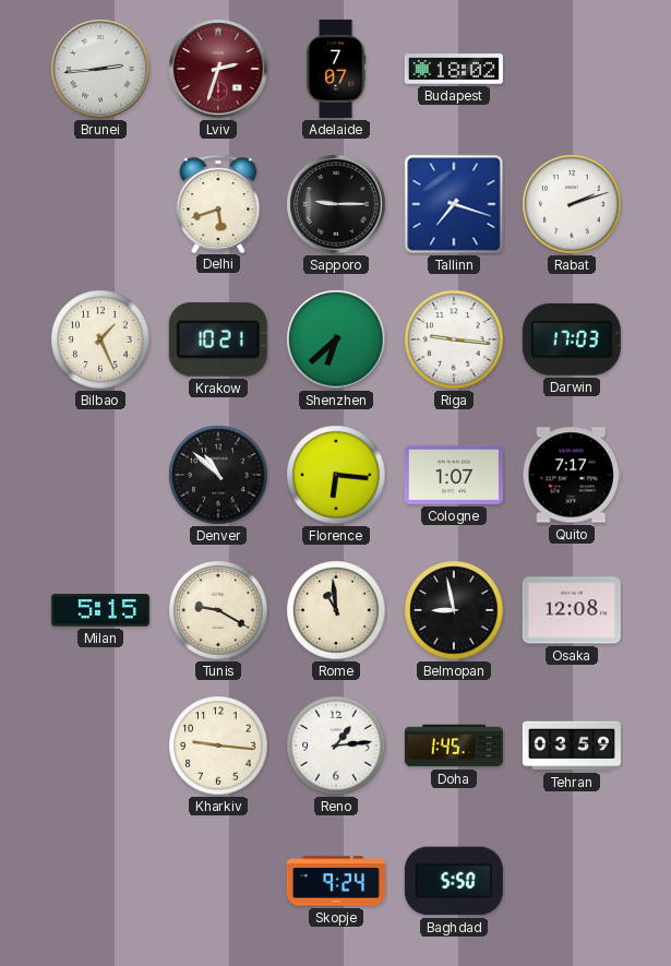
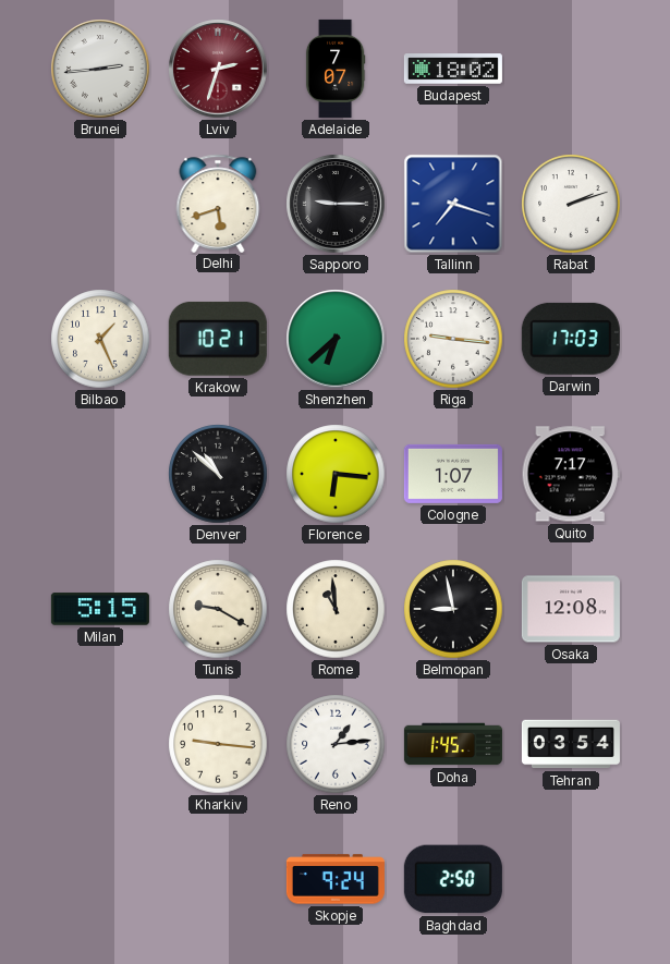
Tehran: 03:59 -> 03:54
Baghdad: 5:50 -> 2:50
